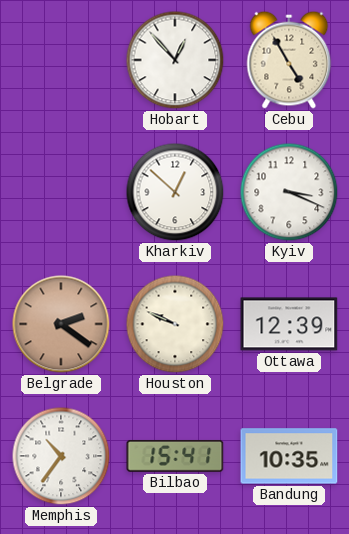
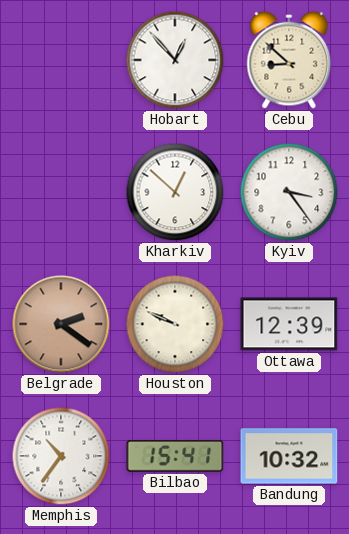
Cebu: 4:55 -> 8:52
Kyiv: 3:19 -> 3:24
Bandung: 10:35 -> 10:32
